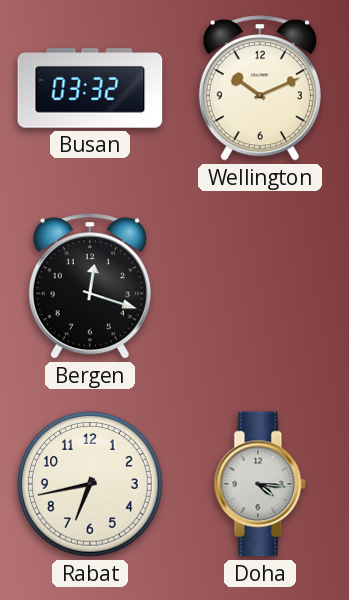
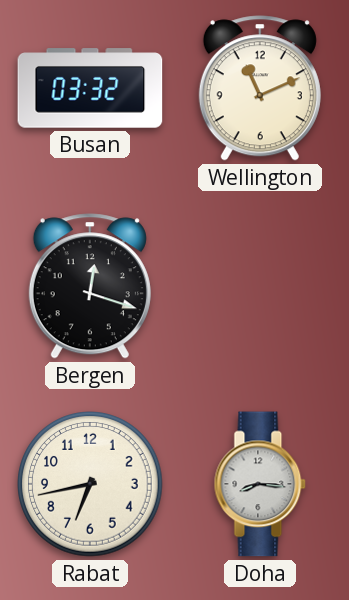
Wellington: 10:11 -> 11:11
Doha: 4:16 -> 8:16
